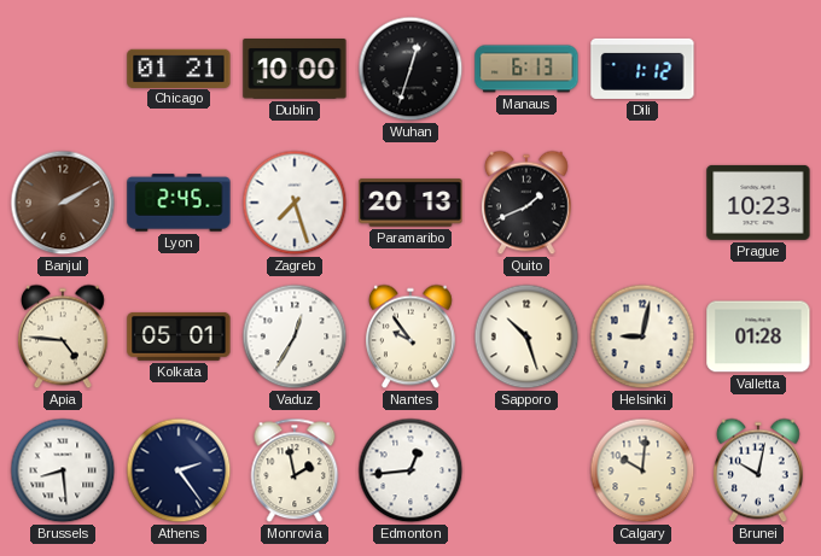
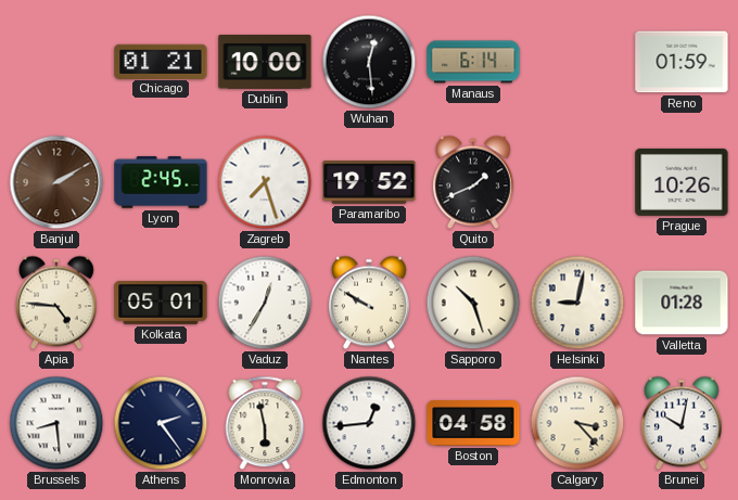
Wuhan: 12:33 -> 12:29
Manaus: 6:13 -> 6:14
Dili: 1:12 -> none
Reno: none -> 01:59
Paramaribo: 20:13 -> 19:52
Prague: 10:23 -> 10:26
Nantes: 9:54 -> 9:50
Monrovia: 1:58 -> 5:58
Boston: none -> 04:58
Calgary: 10:01 -> 3:23
